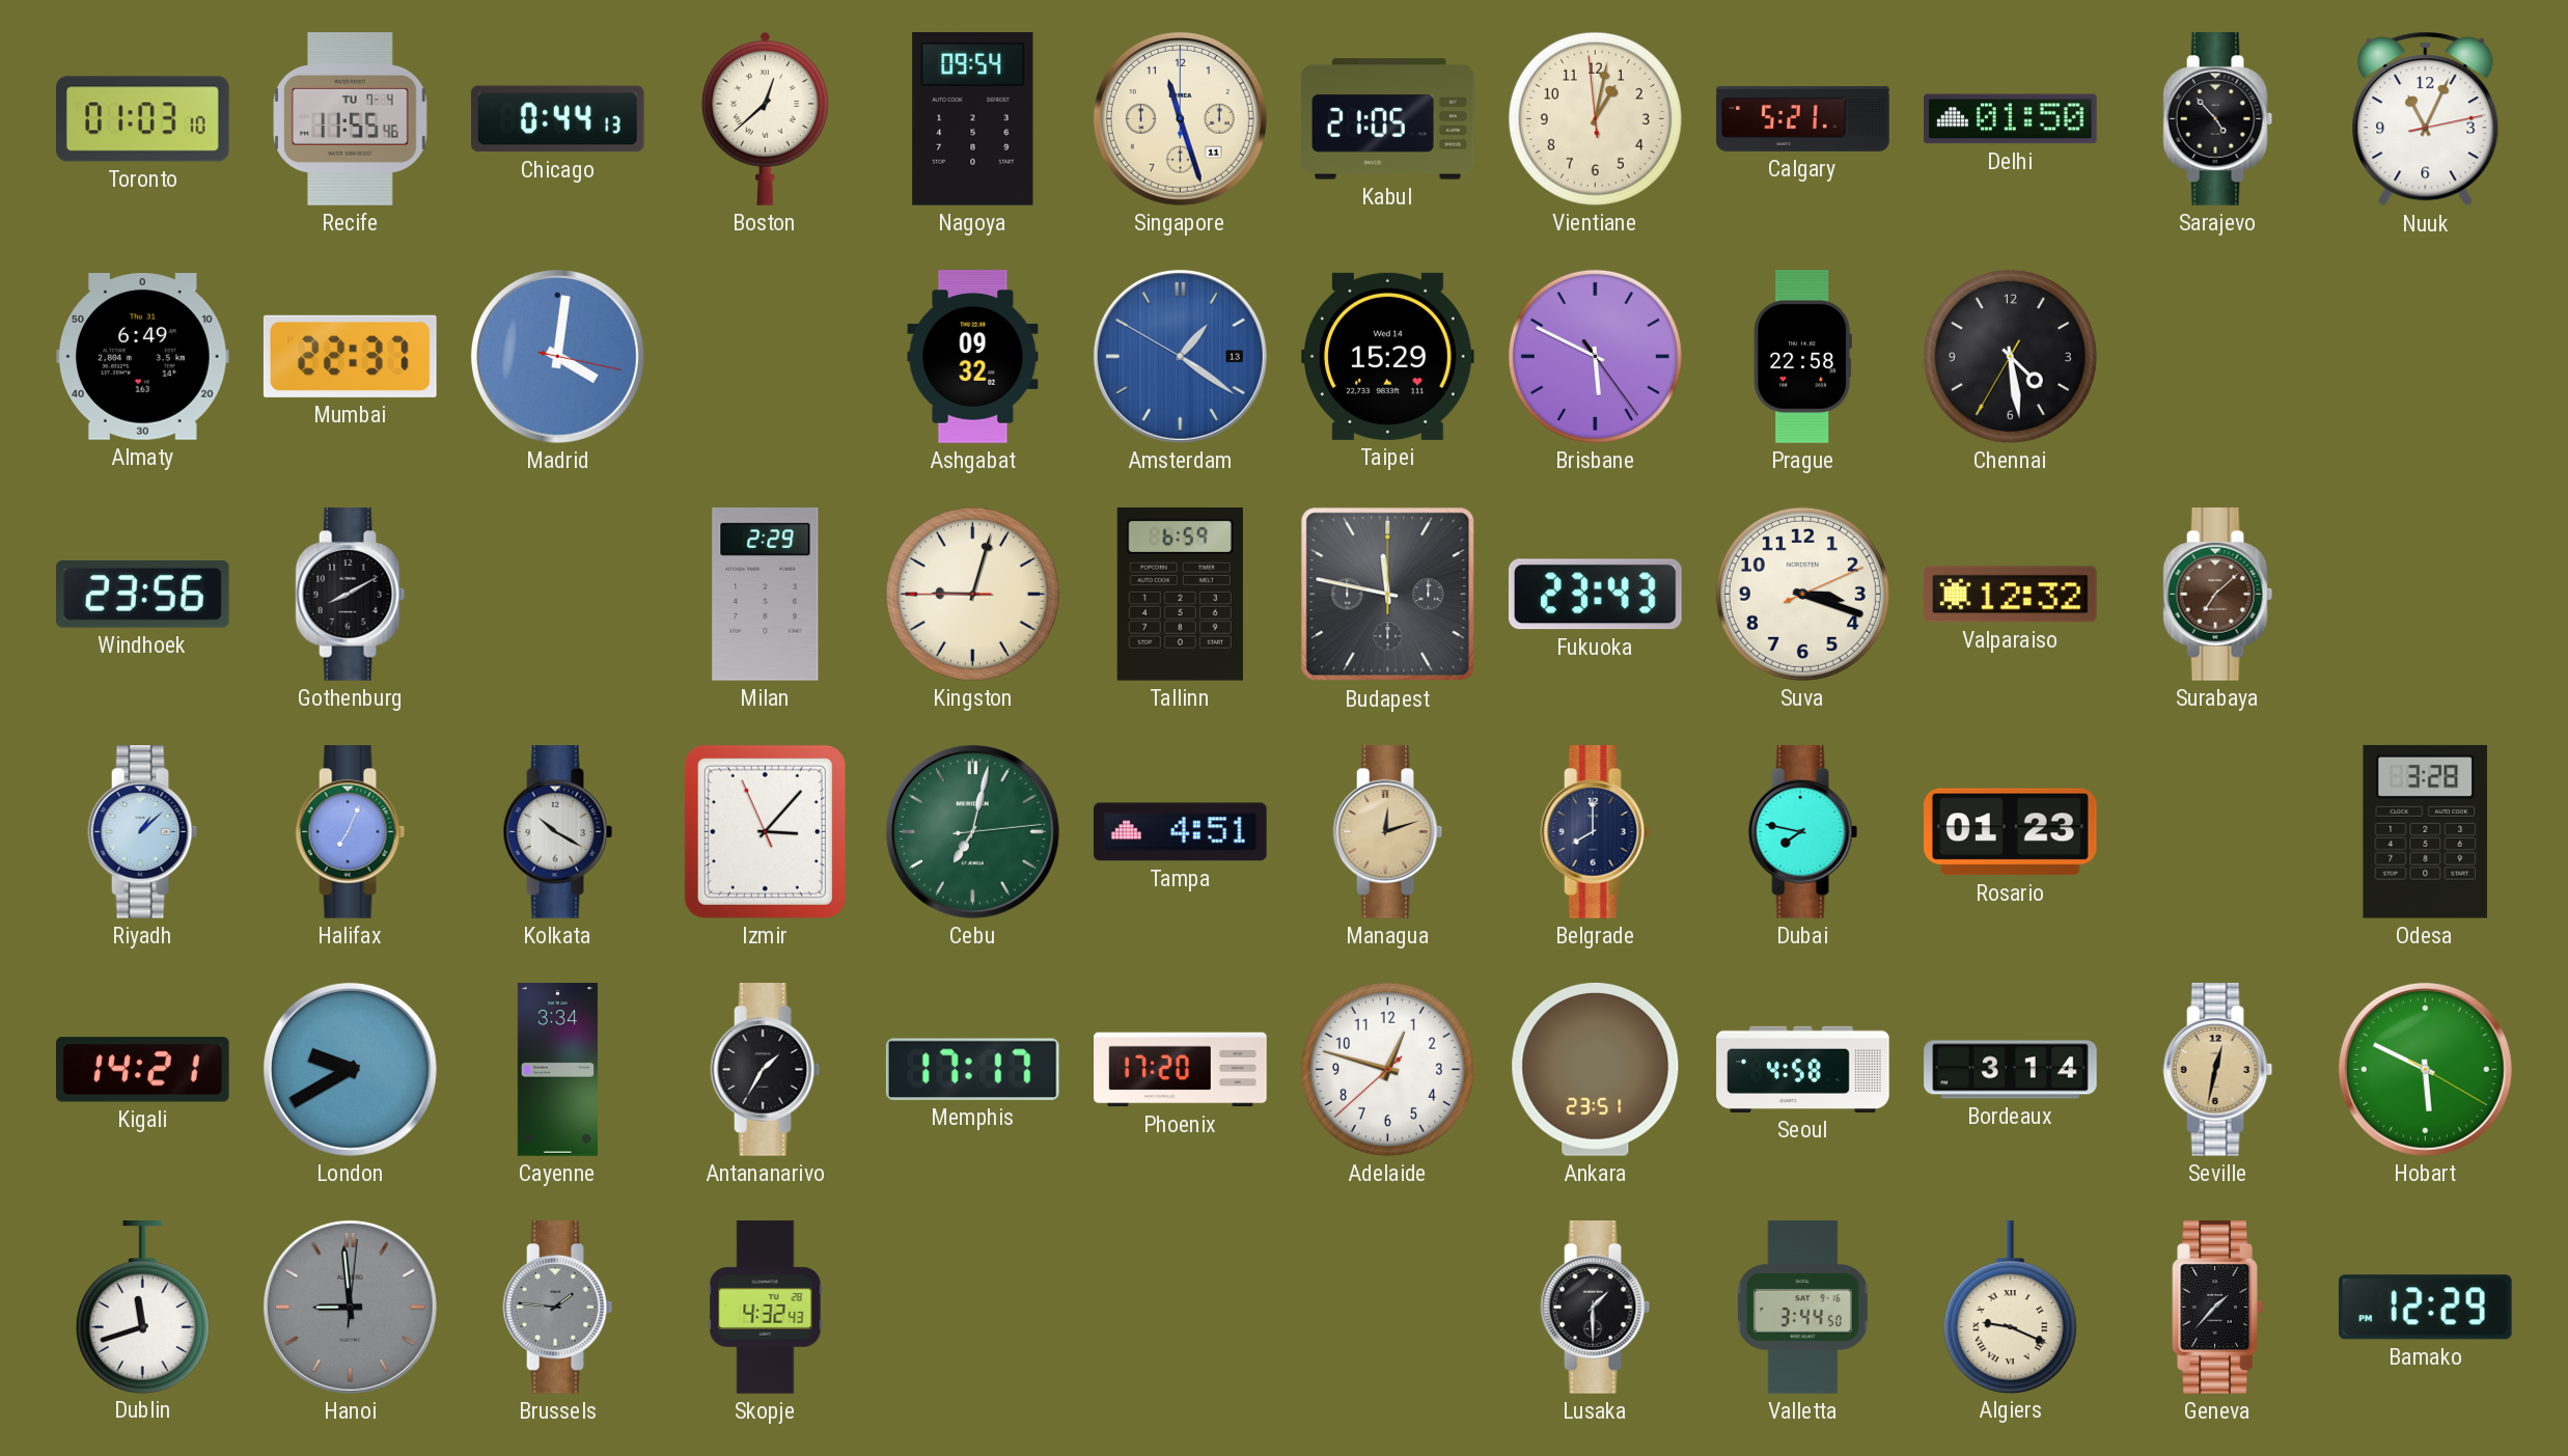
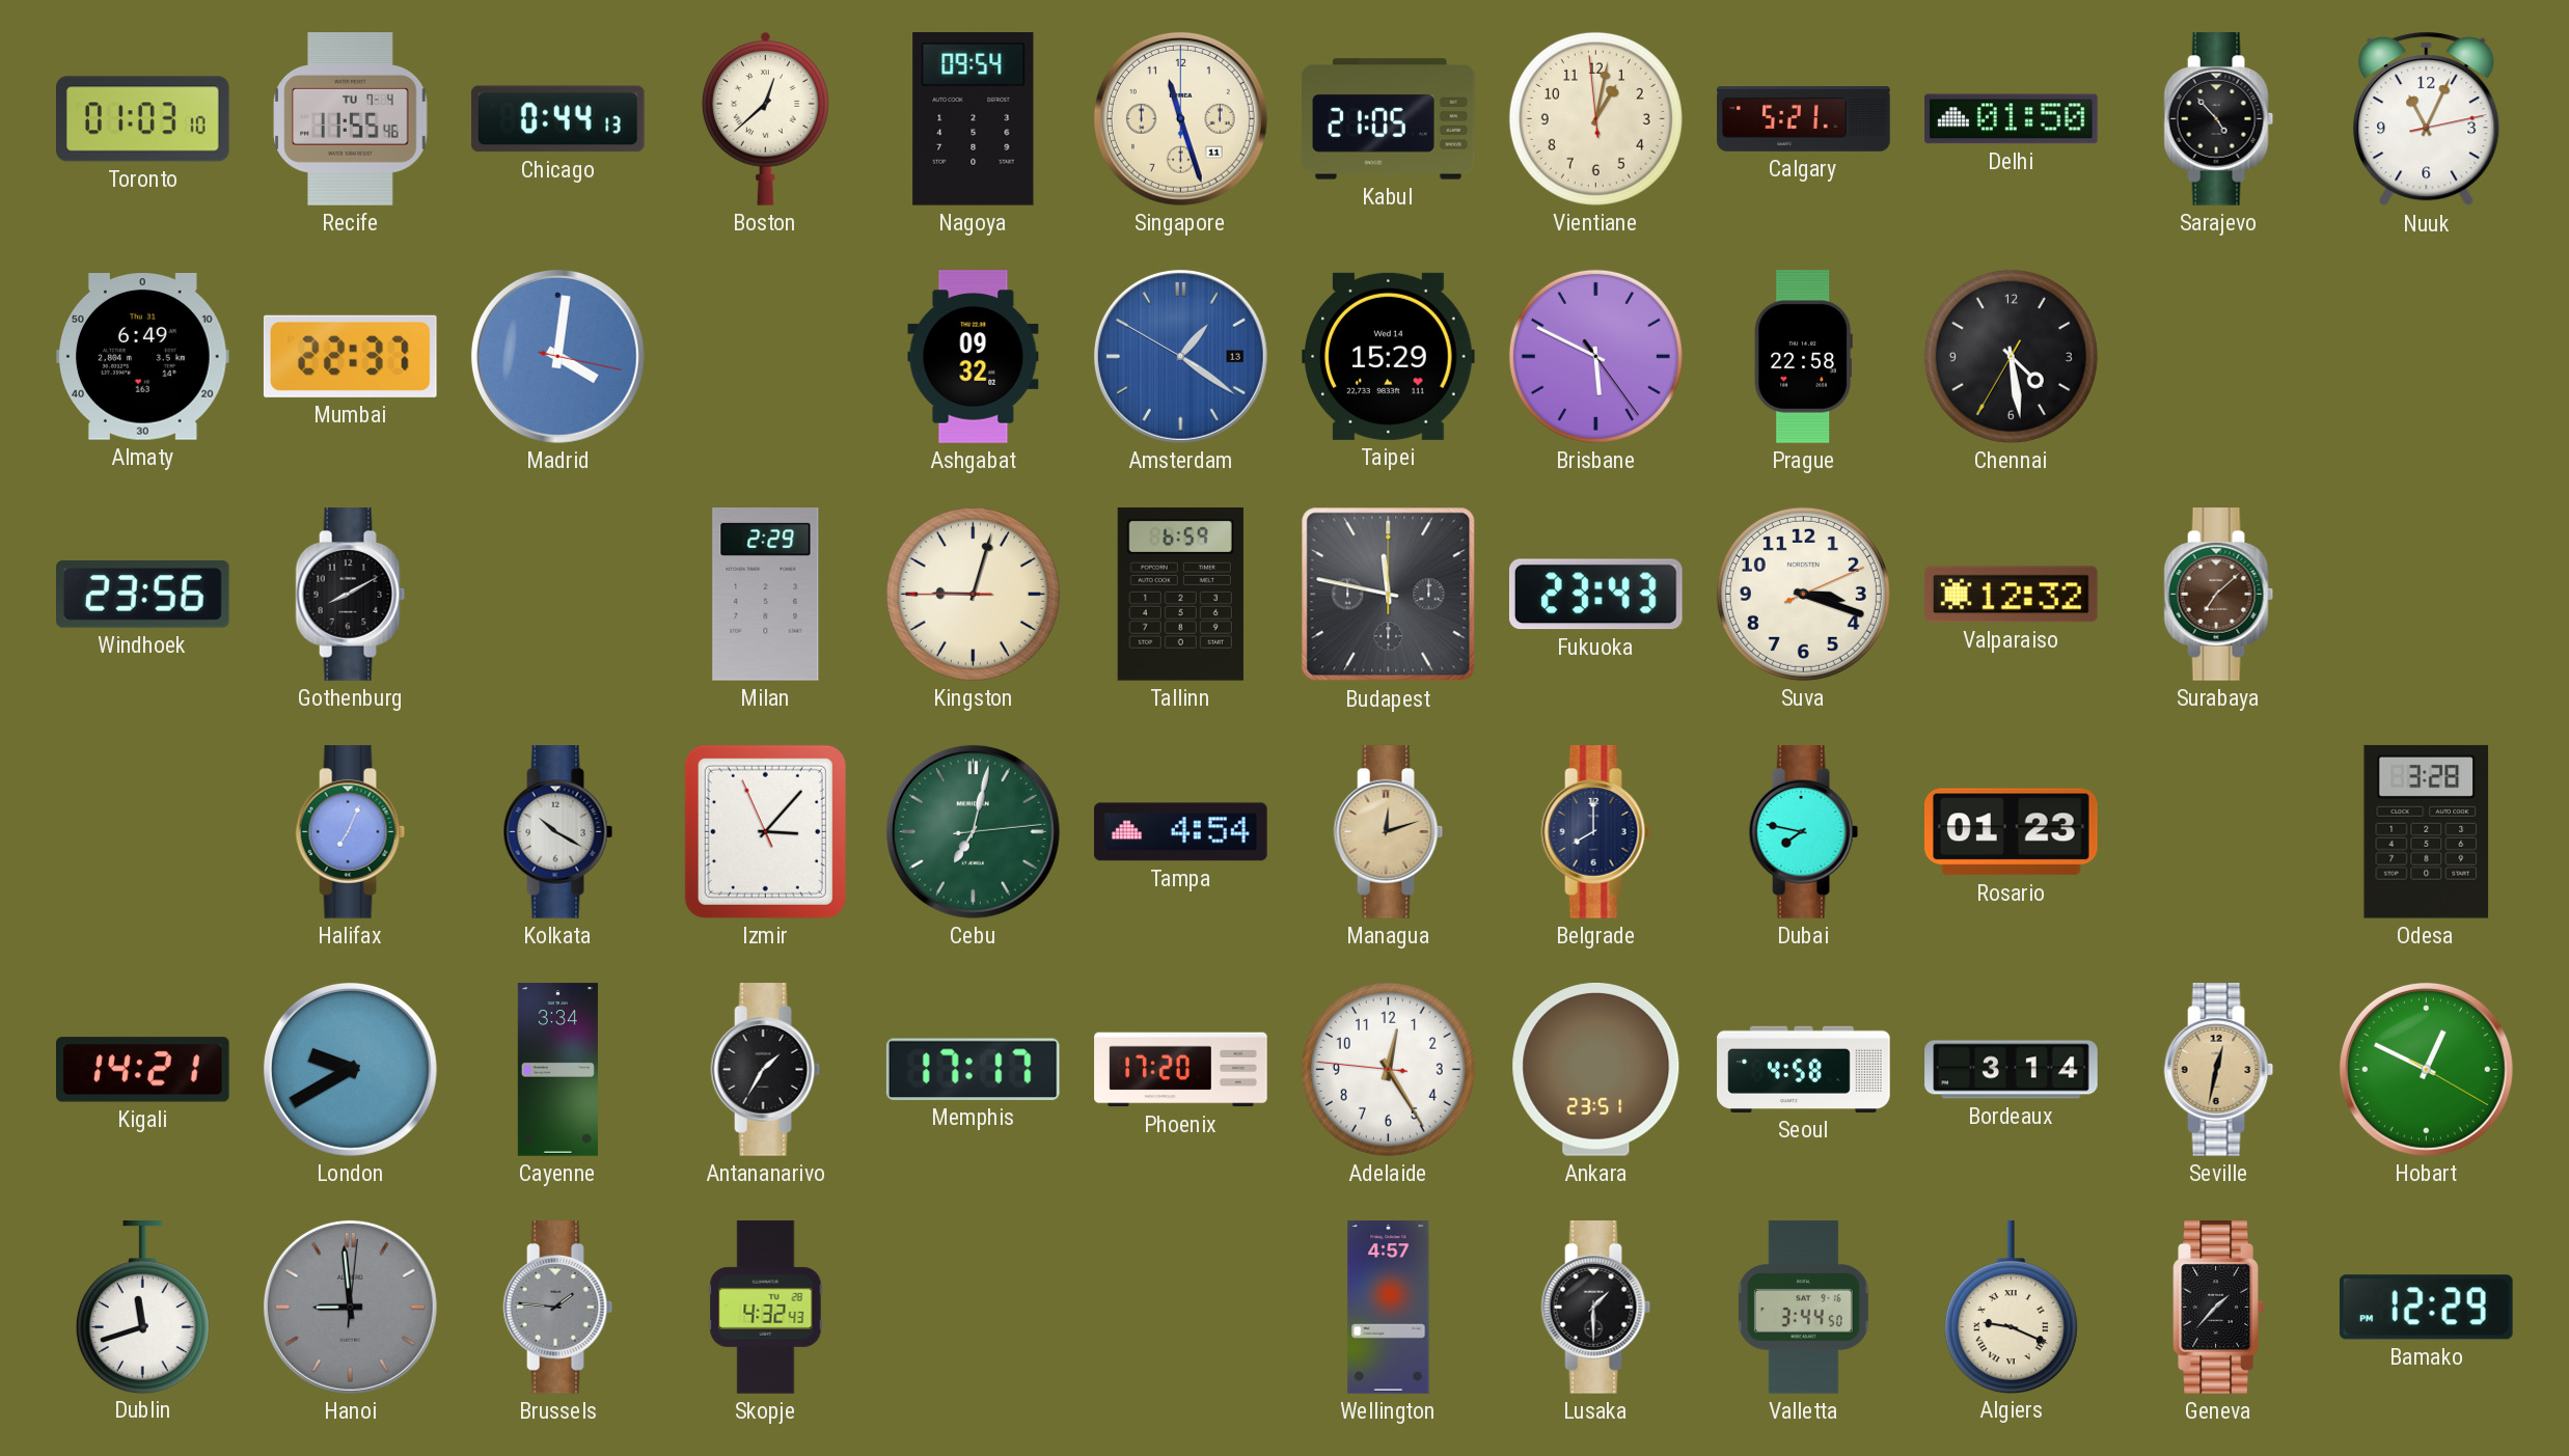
Riyadh: 1:08 -> none
Tampa: 4:51 -> 4:54
Adelaide: 12:47 -> 12:24
Hobart: 5:49 -> 12:49
Wellington: none -> 4:57
